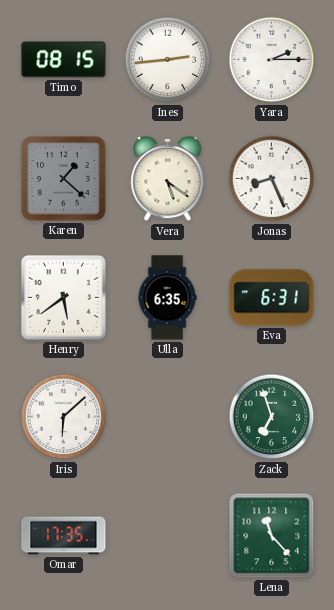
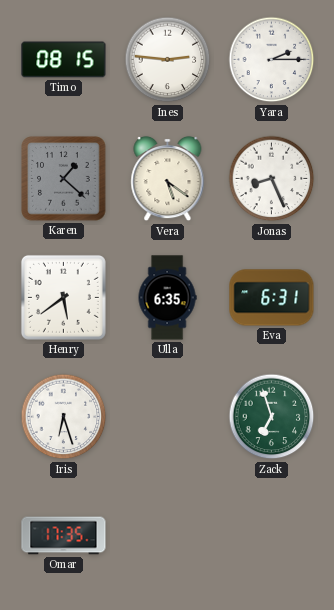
Ines: 2:44 -> 2:46
Iris: 6:08 -> 6:27
Lena: 11:23 -> none
